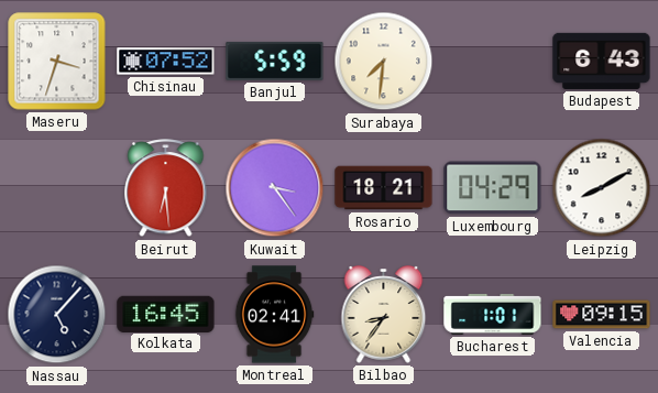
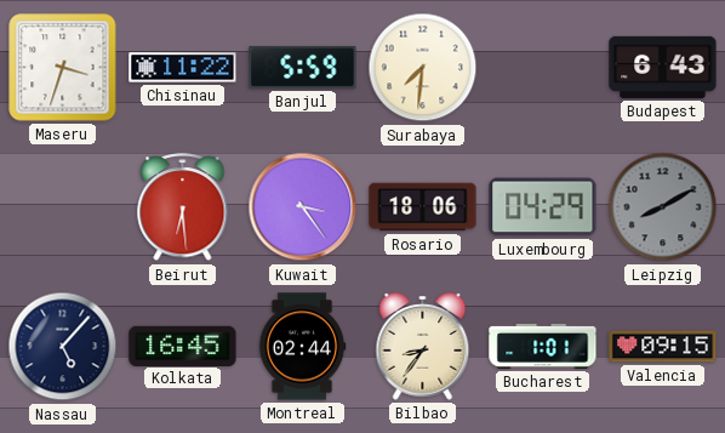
Chisinau: 07:52 -> 11:22
Rosario: 18:21 -> 18:06
Leipzig dial: white -> grey
Montreal: 02:41 -> 02:44
